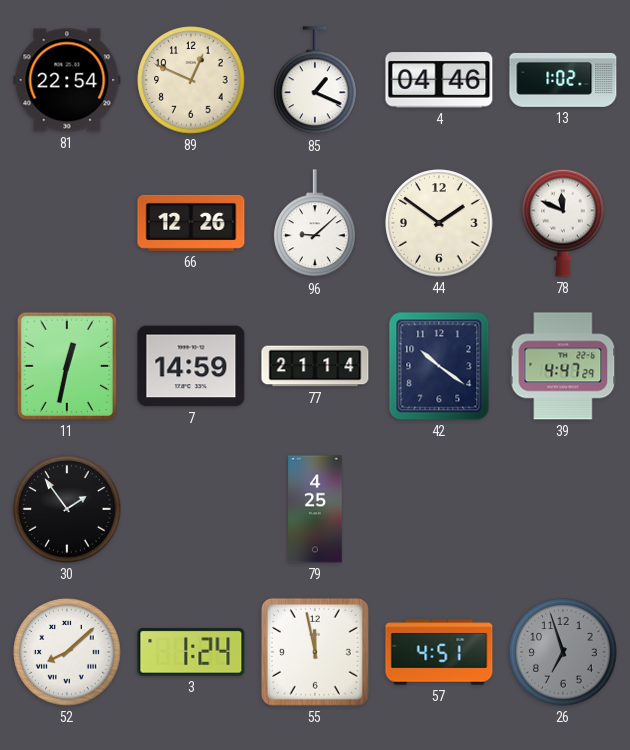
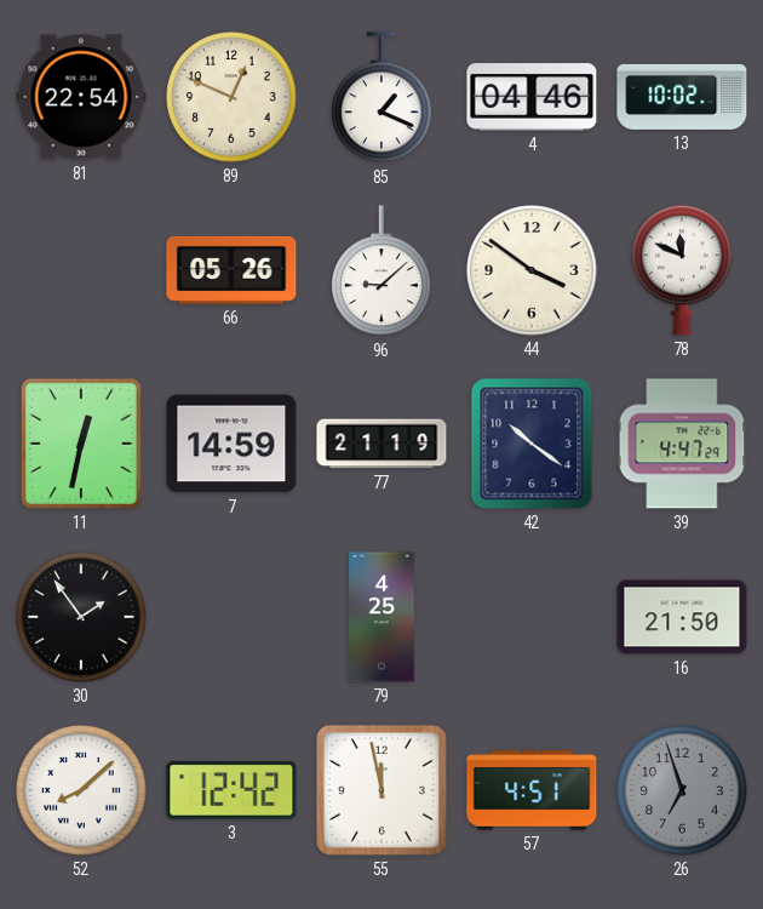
13: 1:02 -> 10:02
66: 12:26 -> 05:26
44: 1:51 -> 3:51
77: 21:14 -> 21:19
16: none -> 21:50
3: 1:24 -> 12:42
